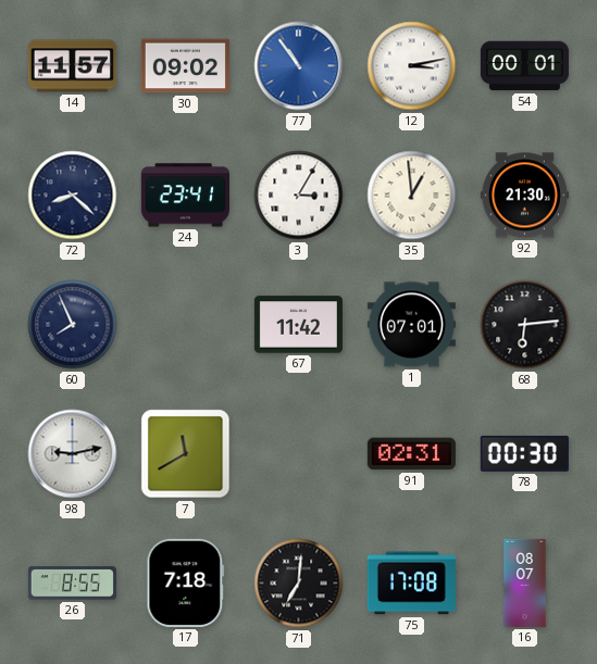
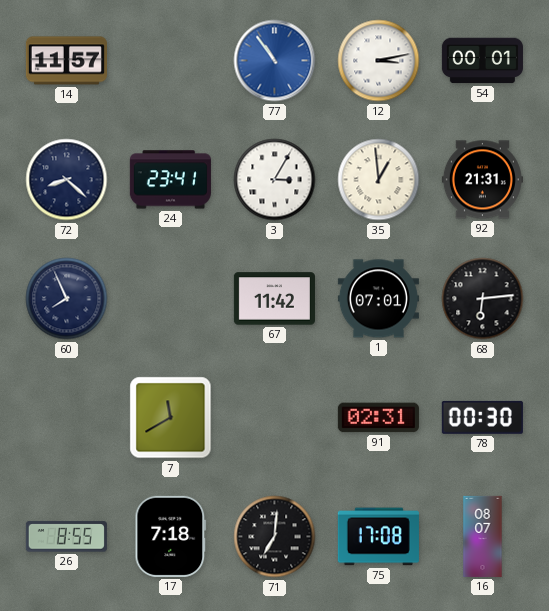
30: 09:02 -> none
92: 21:30 -> 21:31
98: 9:13 -> none
